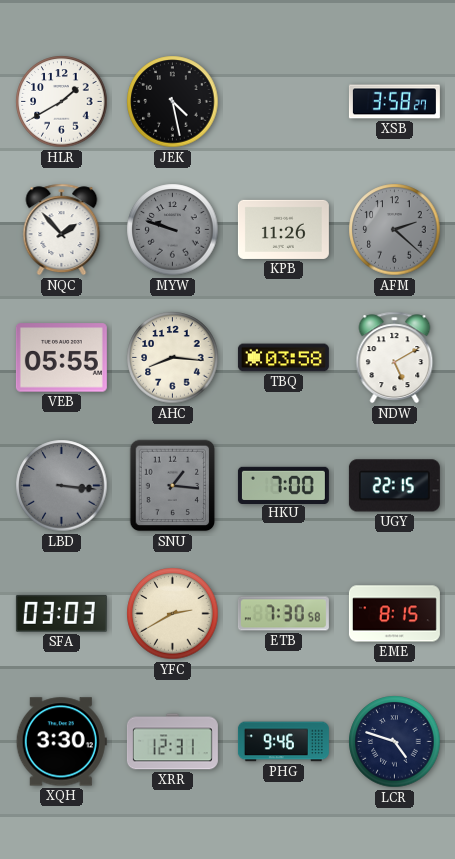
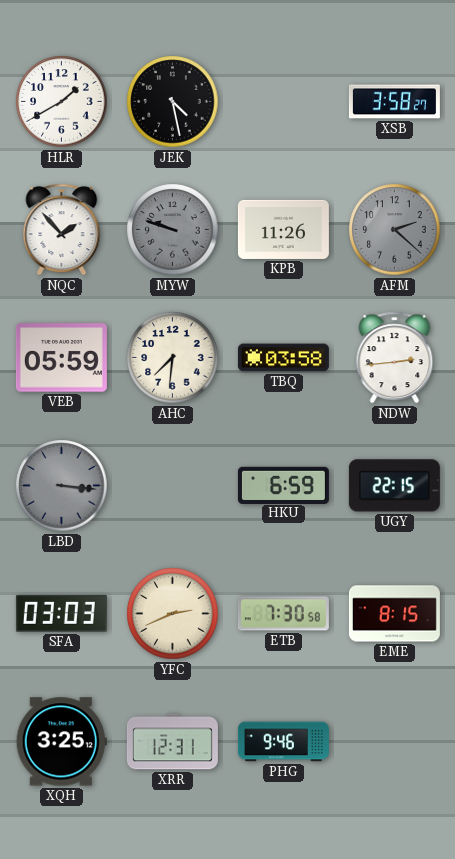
VEB: 05:55 -> 05:59
AHC: 8:16 -> 7:31
NDW: 5:10 -> 2:44
SNU: 1:16 -> none
HKU: 7:00 -> 6:59
YFC: 2:40 -> 2:41
XQH: 3:30 -> 3:25
LCR: 4:48 -> none
